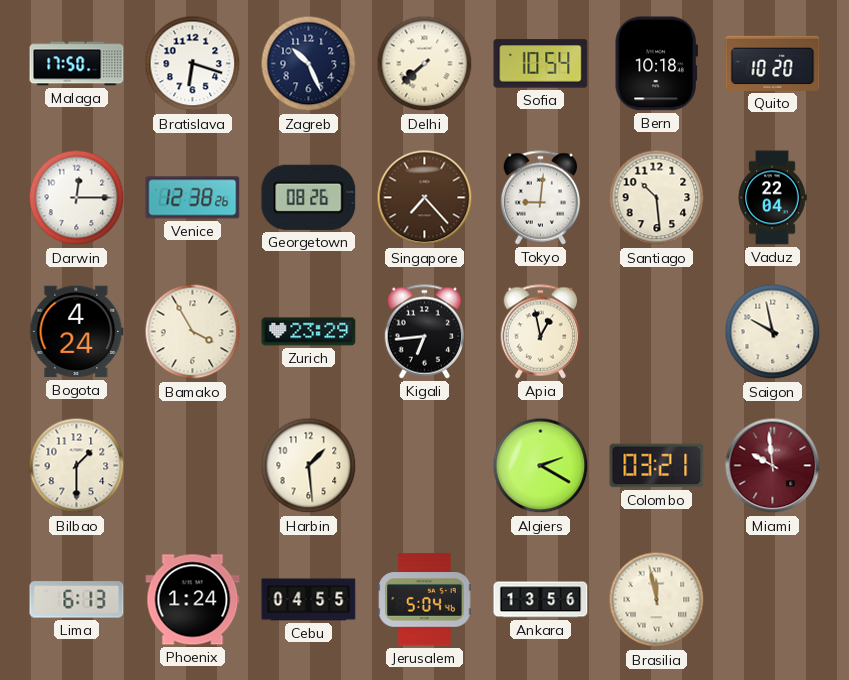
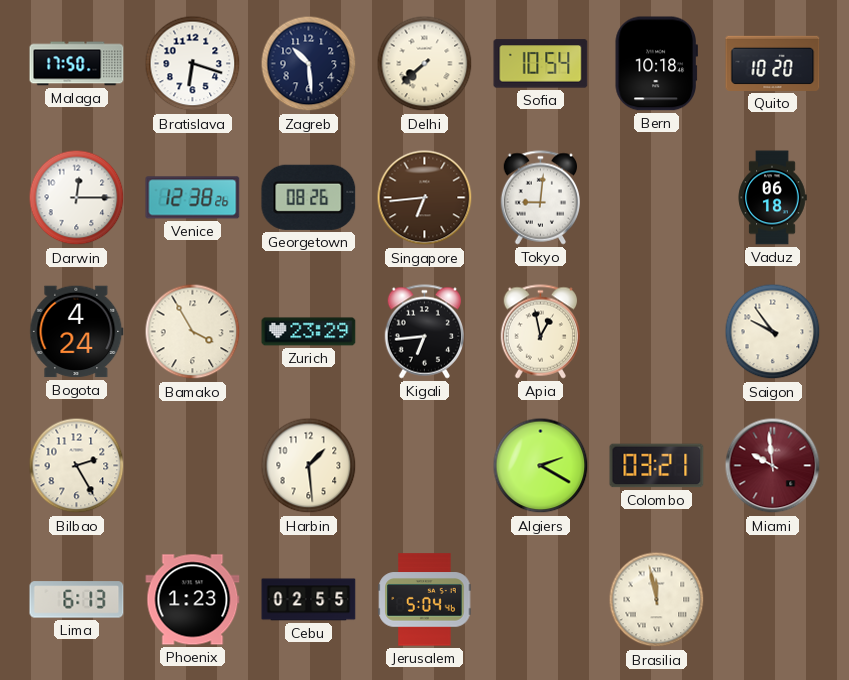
Zagreb: 10:26 -> 10:29
Singapore: 7:23 -> 6:44
Santiago: 10:29 -> none
Vaduz: 22:04 -> 06:18
Saigon: 9:58 -> 9:54
Bilbao: 1:30 -> 2:25
Phoenix: 1:24 -> 1:23
Cebu: 04:55 -> 02:55
Ankara: 13:56 -> none
